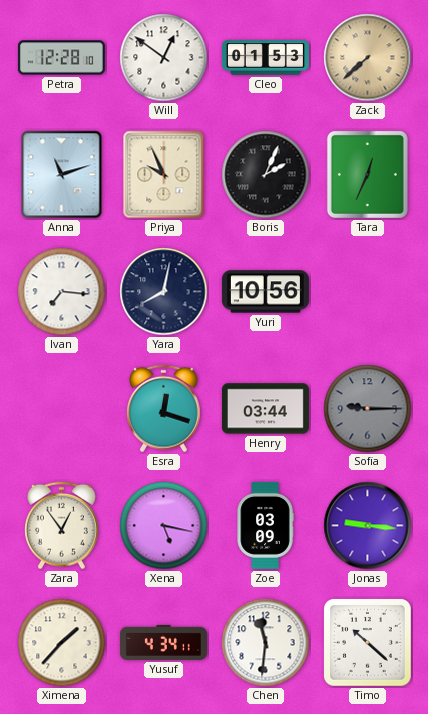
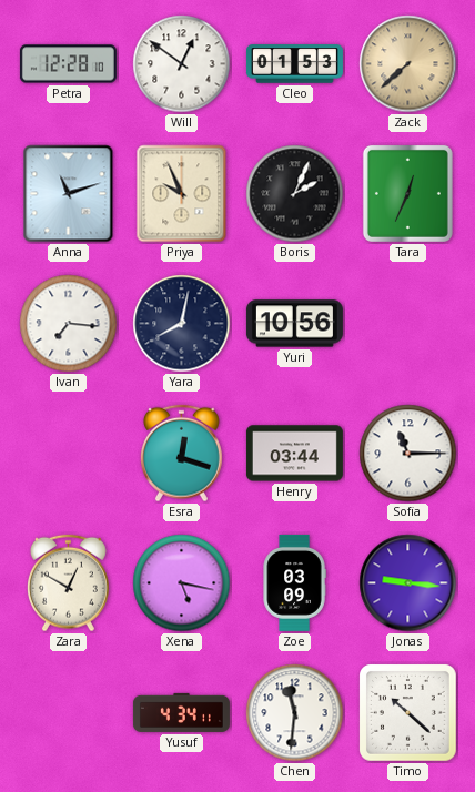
Sofia: 9:15 -> 11:15
Sofia dial: grey -> white
Zara: 12:54 -> 12:50
Ximena: 1:37 -> none
